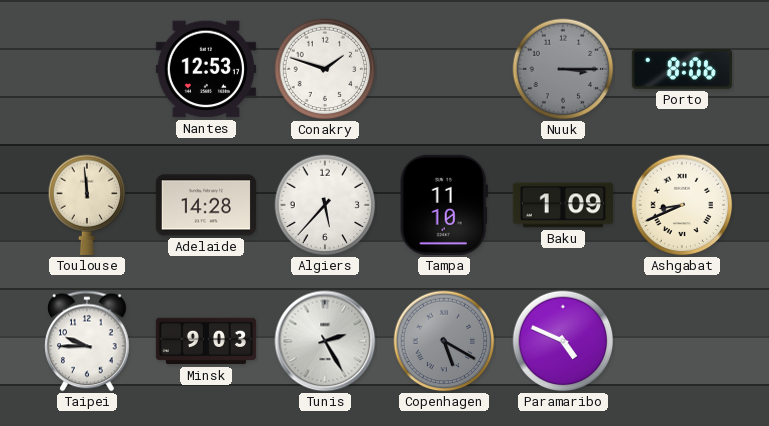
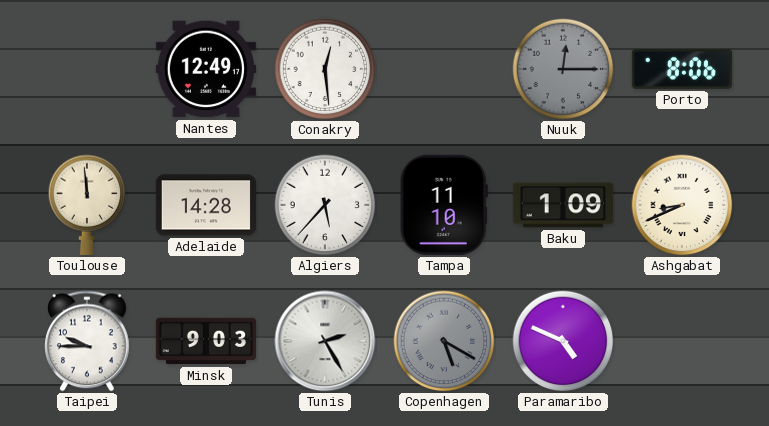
Nantes: 12:53 -> 12:49
Conakry: 1:48 -> 12:29
Nuuk: 3:15 -> 12:15
